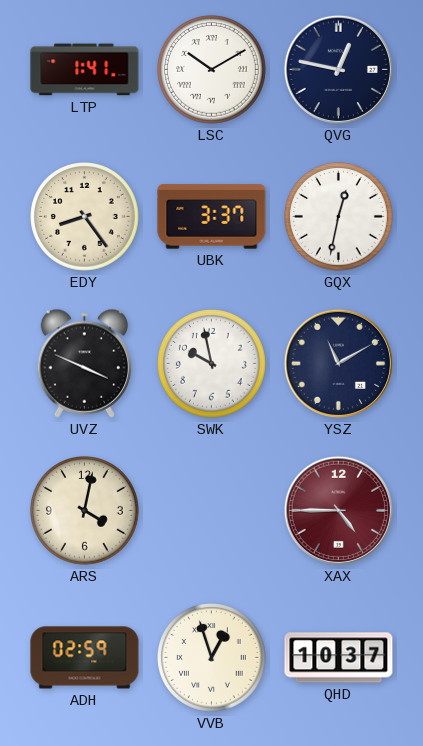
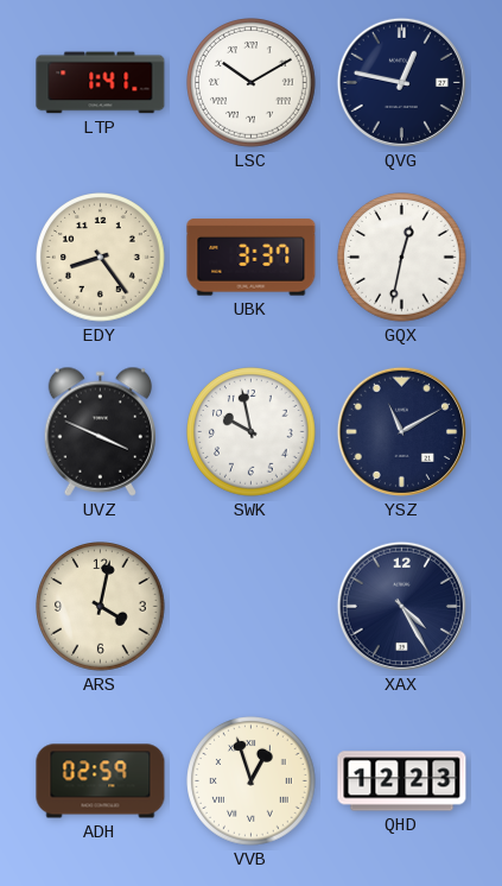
XAX: 4:45 -> 4:25
XAX dial: burgundy -> navy
QHD: 10:37 -> 12:23
